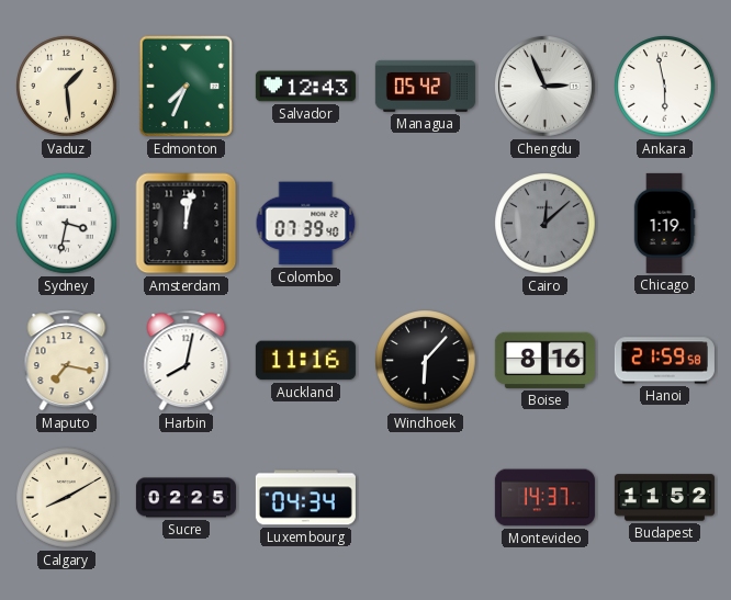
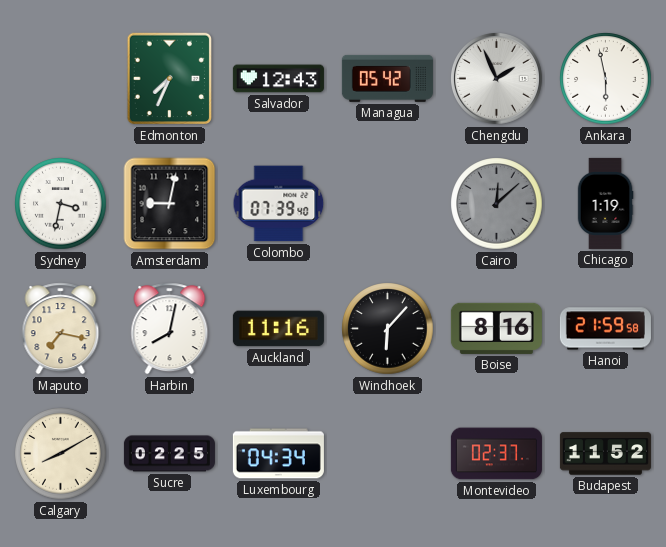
Vaduz: 1:29 -> none
Chengdu: 2:56 -> 1:56
Amsterdam: 12:02 -> 9:02
Montevideo: 14:37 -> 02:37
